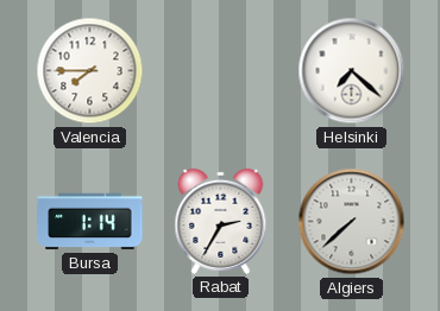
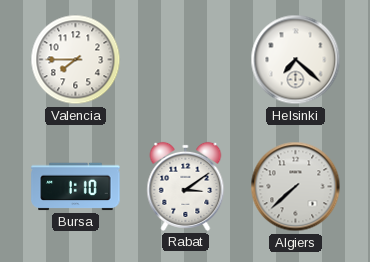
Bursa: 1:14 -> 1:10
Rabat: 2:35 -> 3:09
